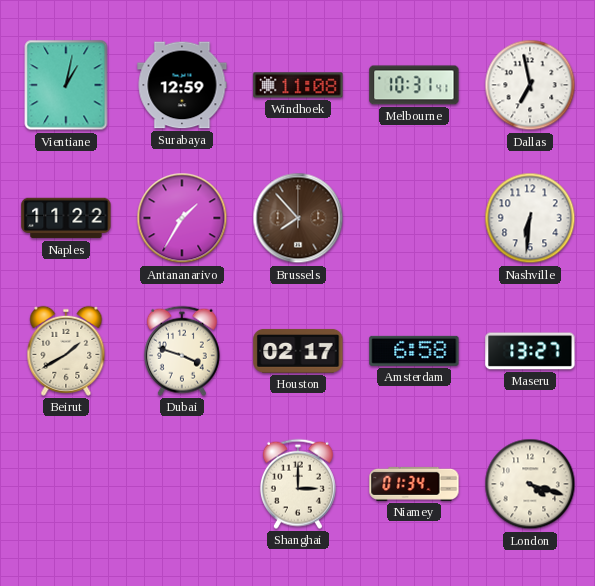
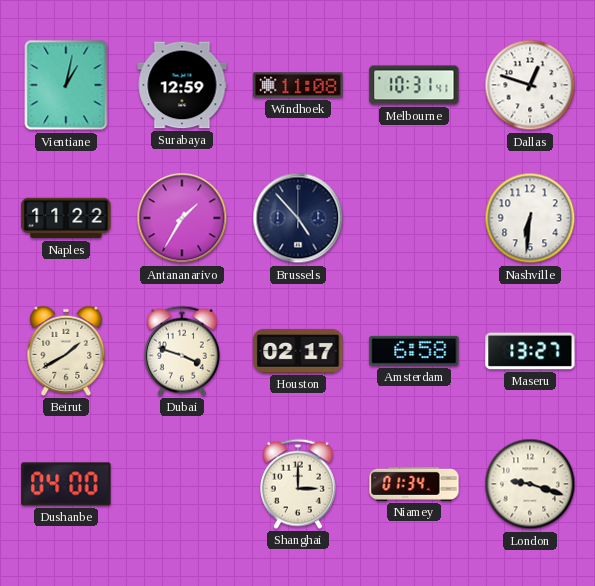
Dallas: 6:58 -> 12:48
Brussels: 7:53 -> 4:53
Brussels dial: brown -> navy
Dushanbe: none -> 04:00
London: 4:18 -> 9:18
